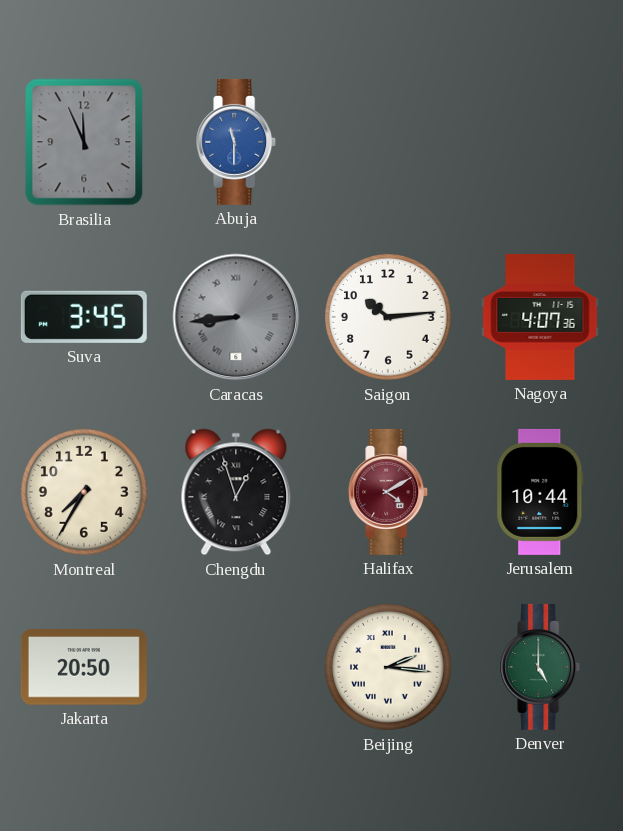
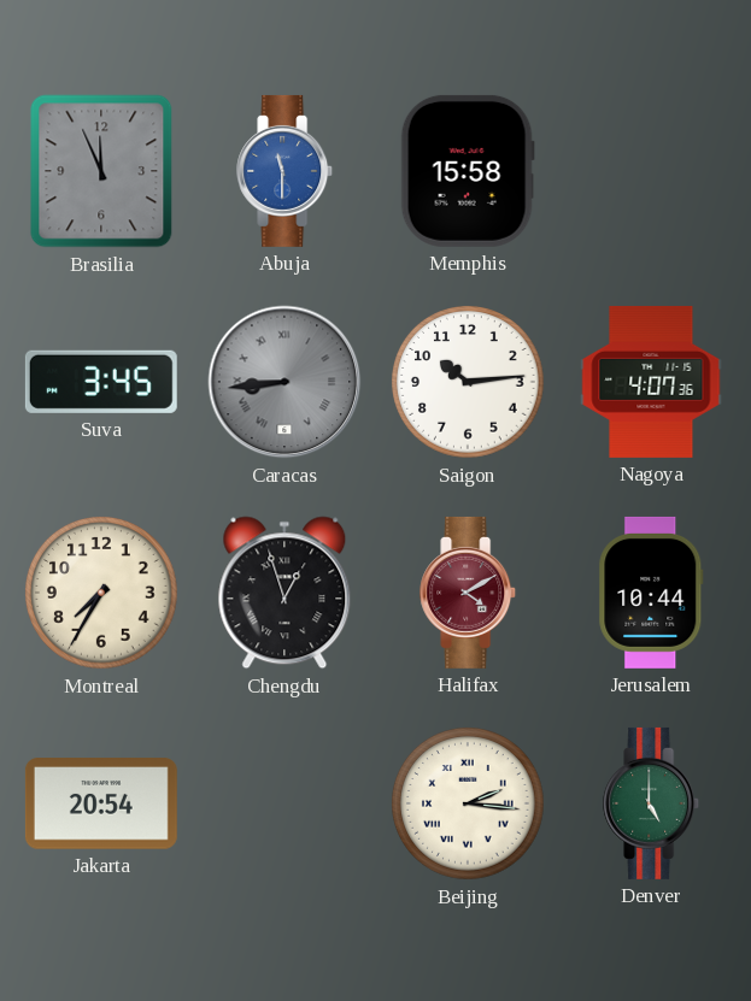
Memphis: none -> 15:58
Jakarta: 20:50 -> 20:54
